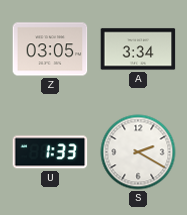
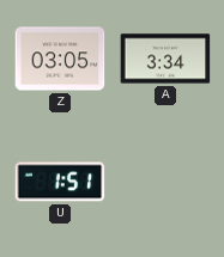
U: 1:33 -> 1:51
S: 2:20 -> none
